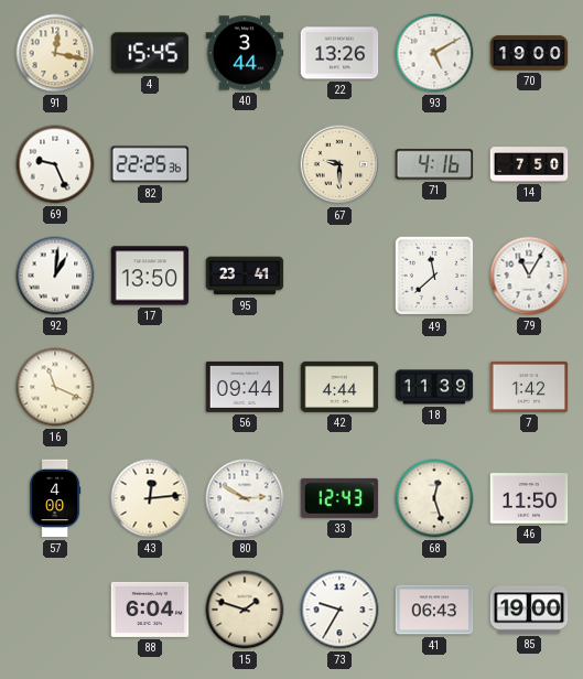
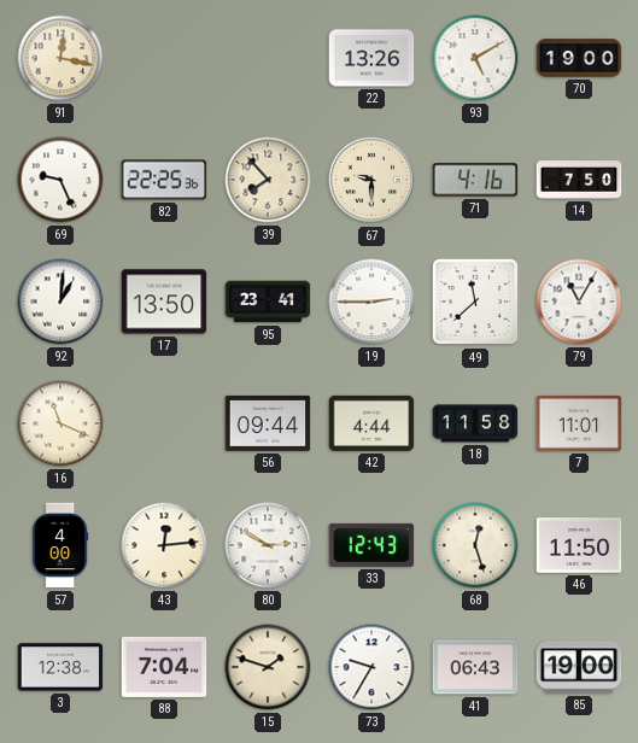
4: 15:45 -> none
40: 3:44 -> none
39: none -> 7:53
19: none -> 2:45
18: 11:39 -> 11:58
7: 1:42 -> 11:01
3: none -> 12:38
88: 6:04 -> 7:04
